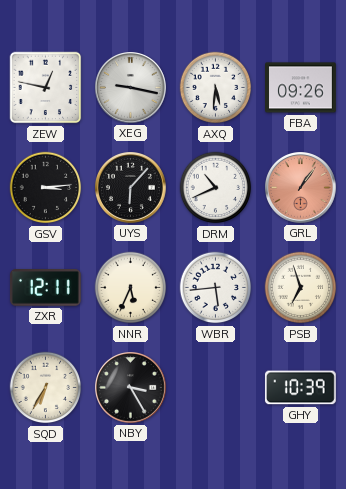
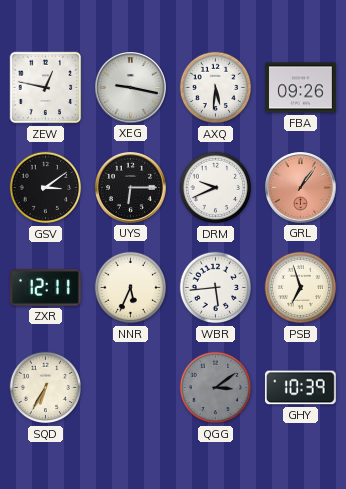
GSV: 3:14 -> 3:09
UYS: 6:07 -> 6:15
DRM: 10:41 -> 9:41
NBY: 3:25 -> none
QGG: none -> 3:09
